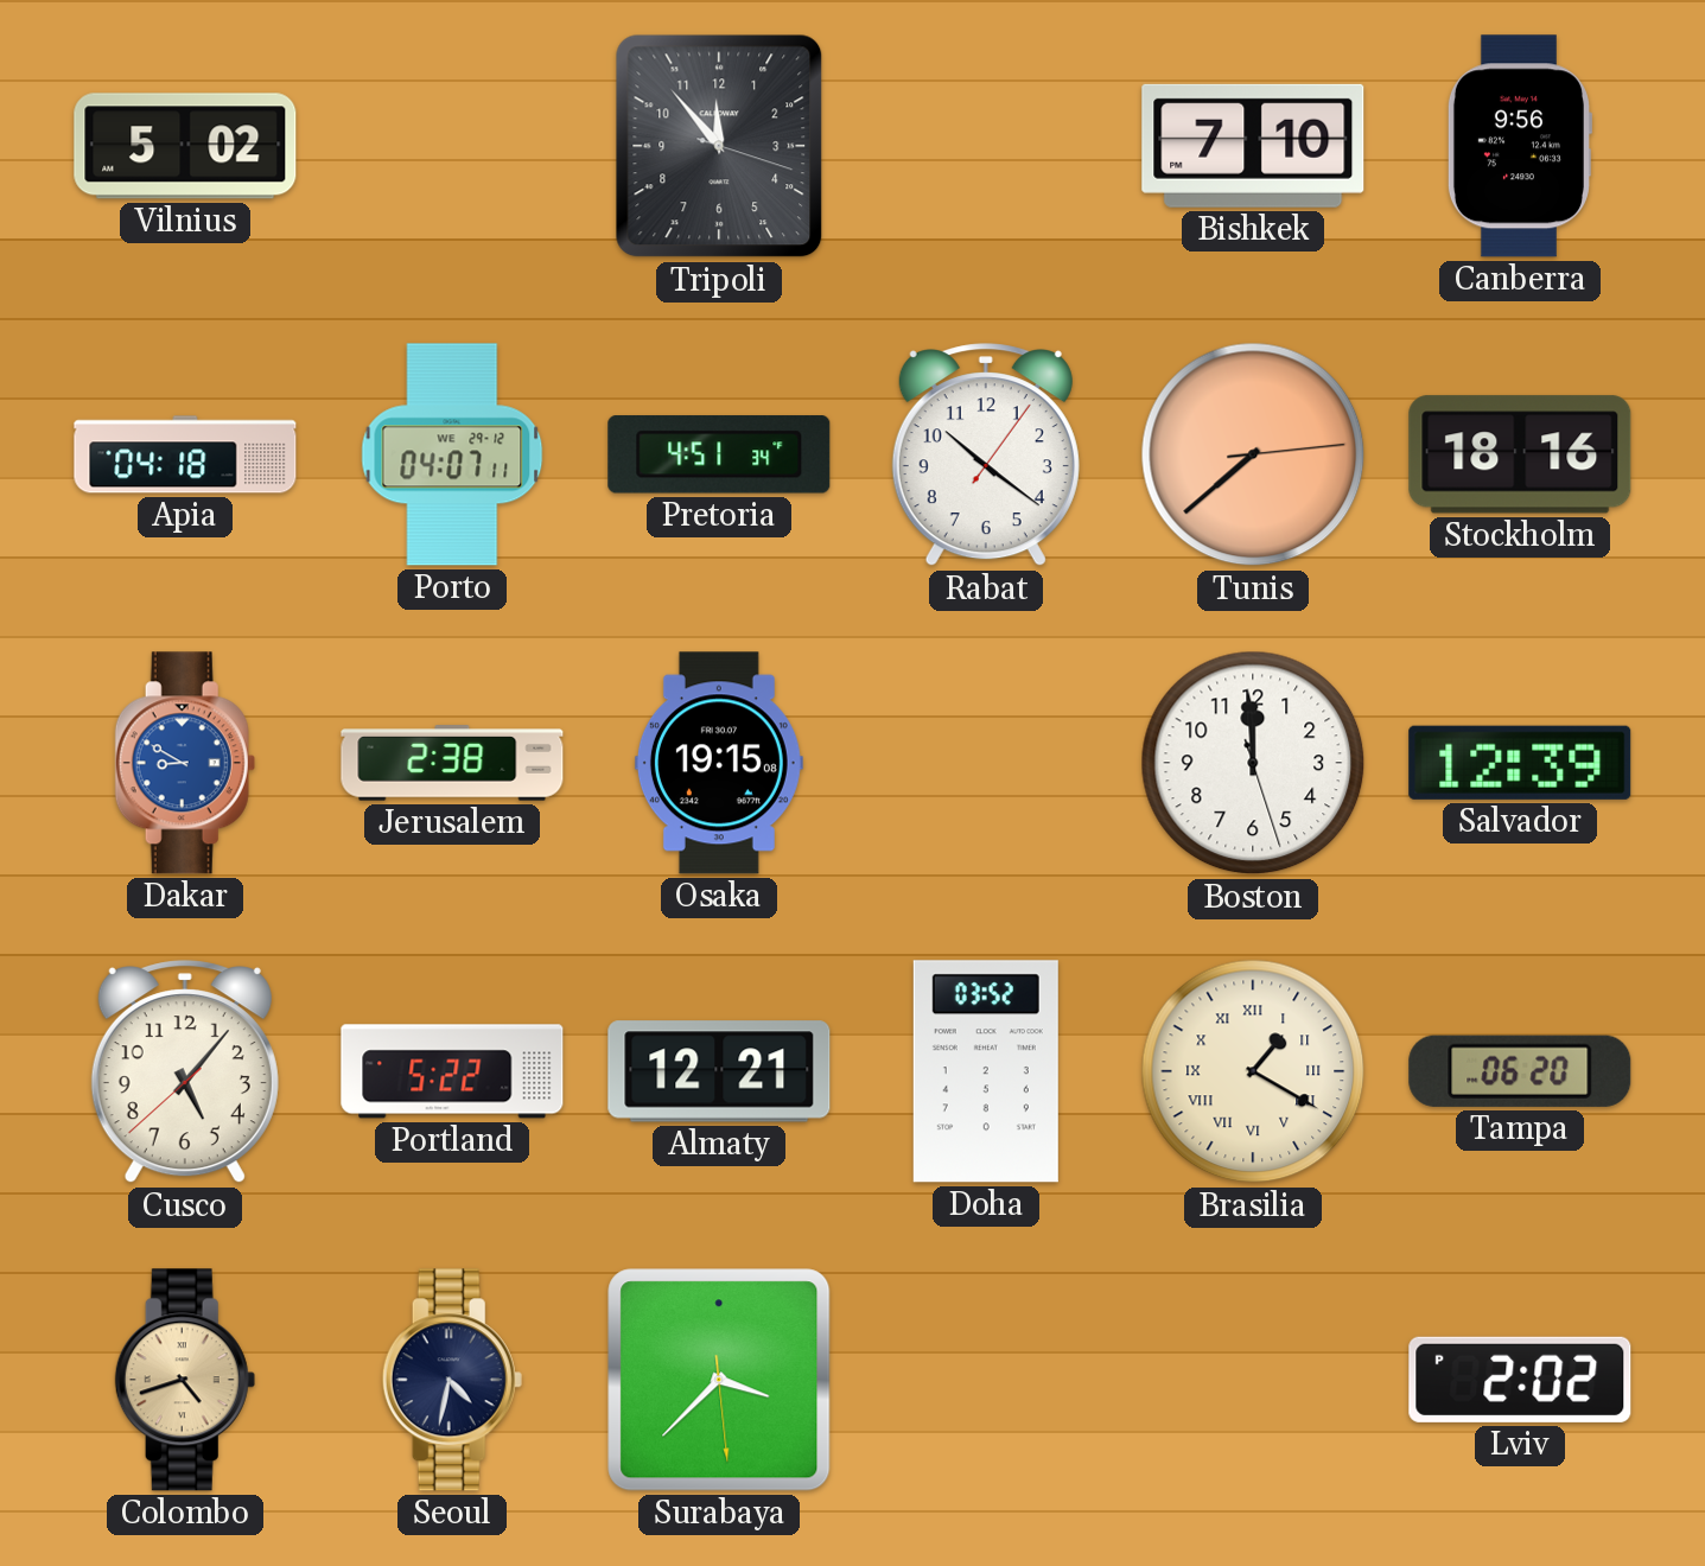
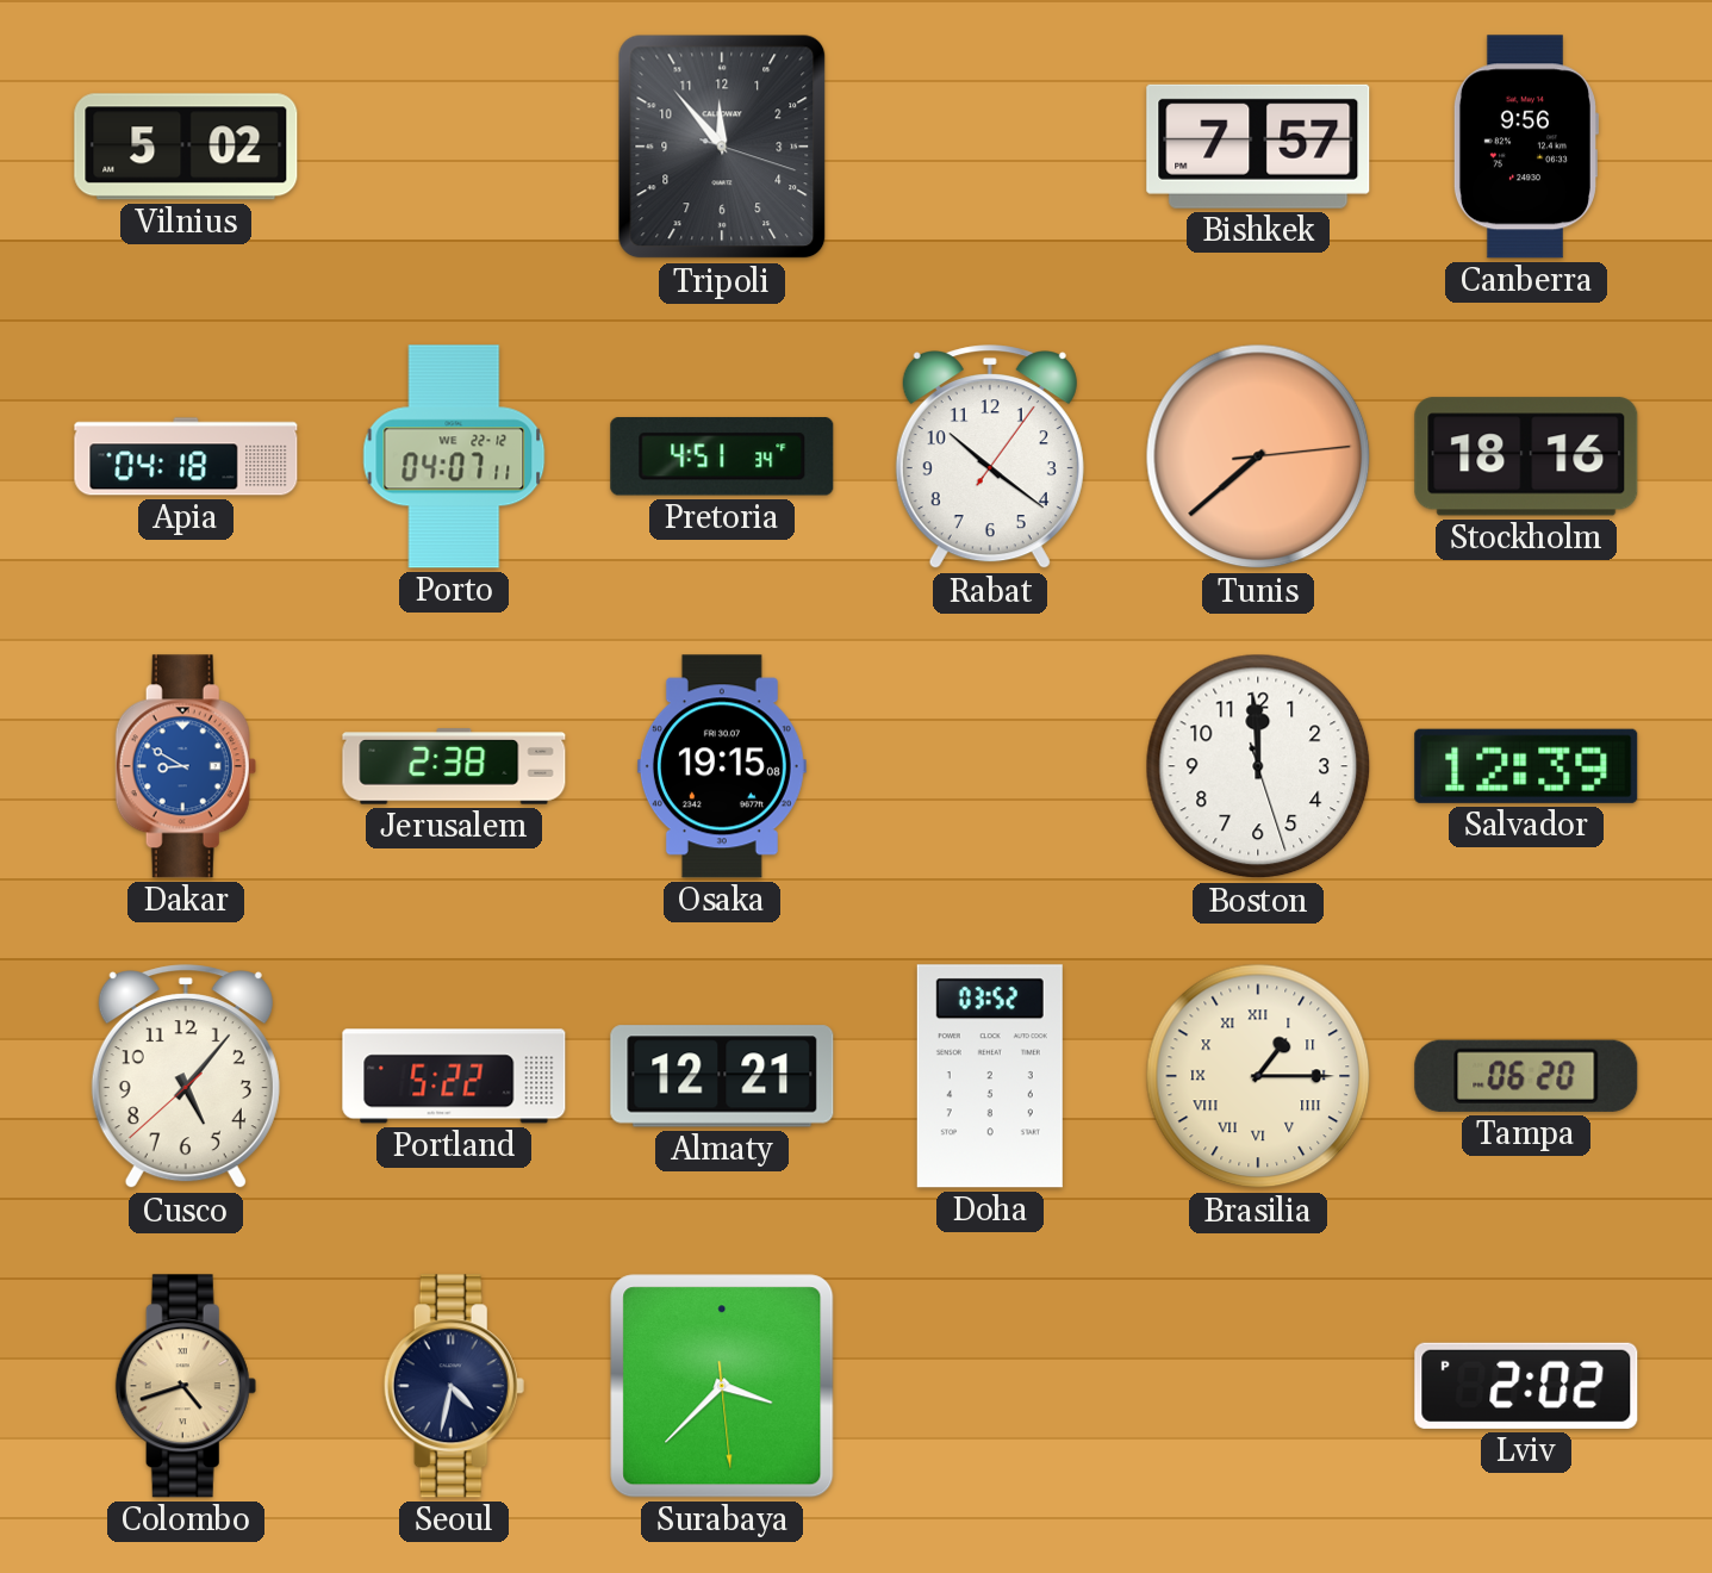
Bishkek: 7:10 -> 7:57
Porto date: WE 29-12 -> WE 22-12
Brasilia: 1:20 -> 1:15
